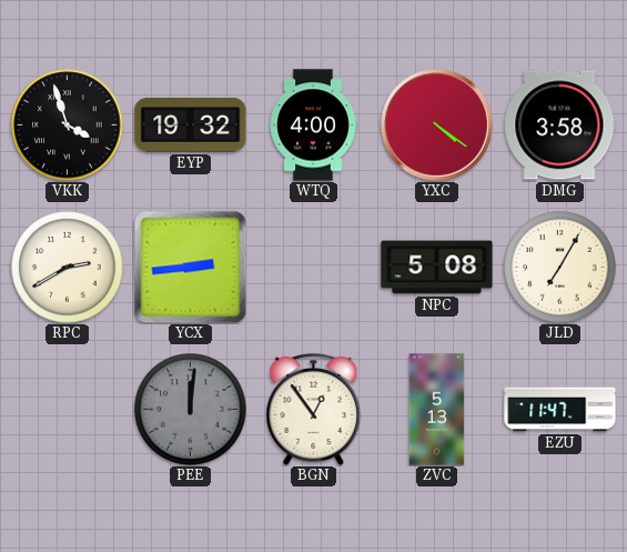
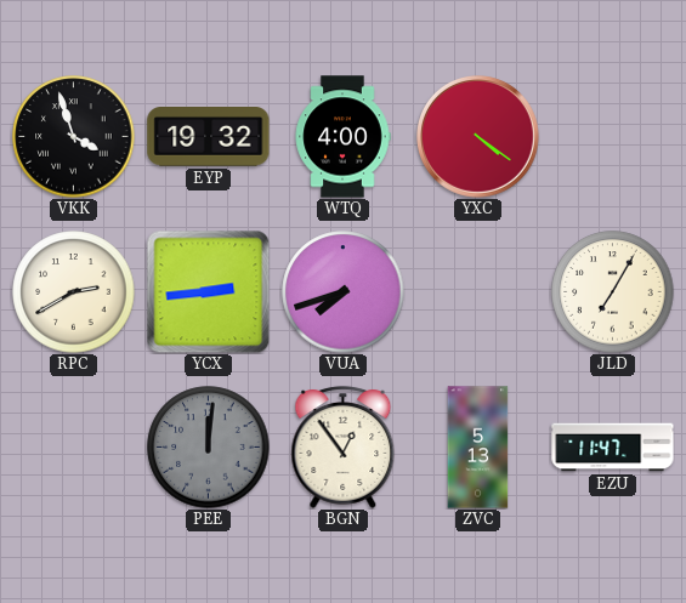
DMG: 3:58 -> none
VUA: none -> 7:42
NPC: 5:08 -> none
